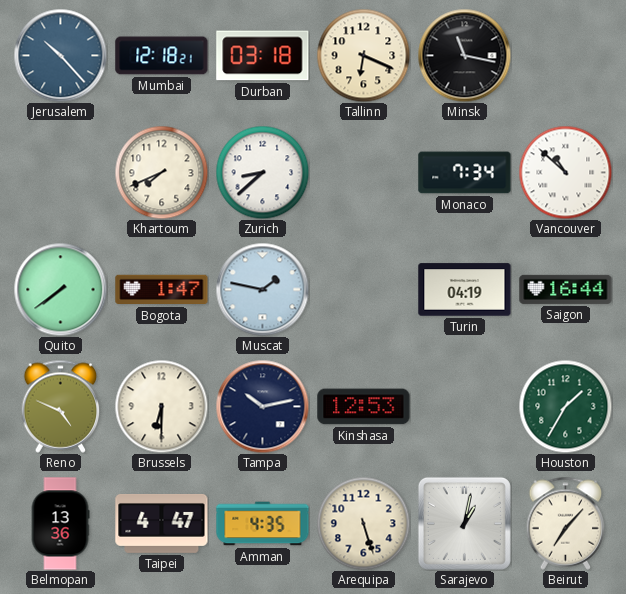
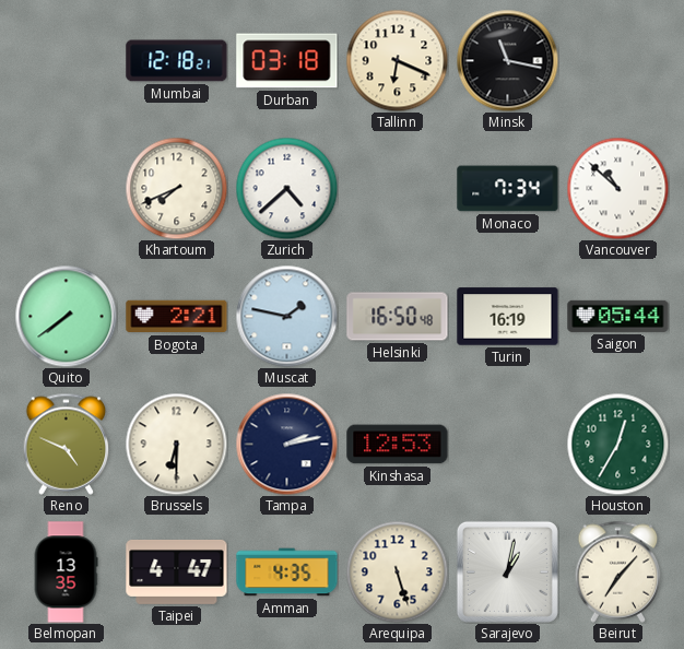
Jerusalem: 10:23 -> none
Zurich: 8:38 -> 4:38
Bogota: 1:47 -> 2:21
Helsinki: none -> 16:50
Turin: 04:19 -> 16:19
Saigon: 16:44 -> 05:44
Tampa: 10:13 -> 2:13
Houston: 1:35 -> 12:35
Belmopan: 13:36 -> 13:35
